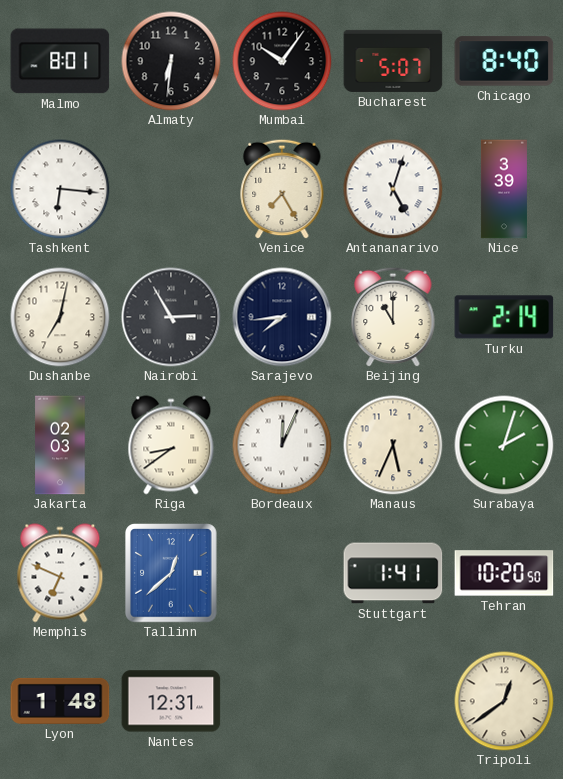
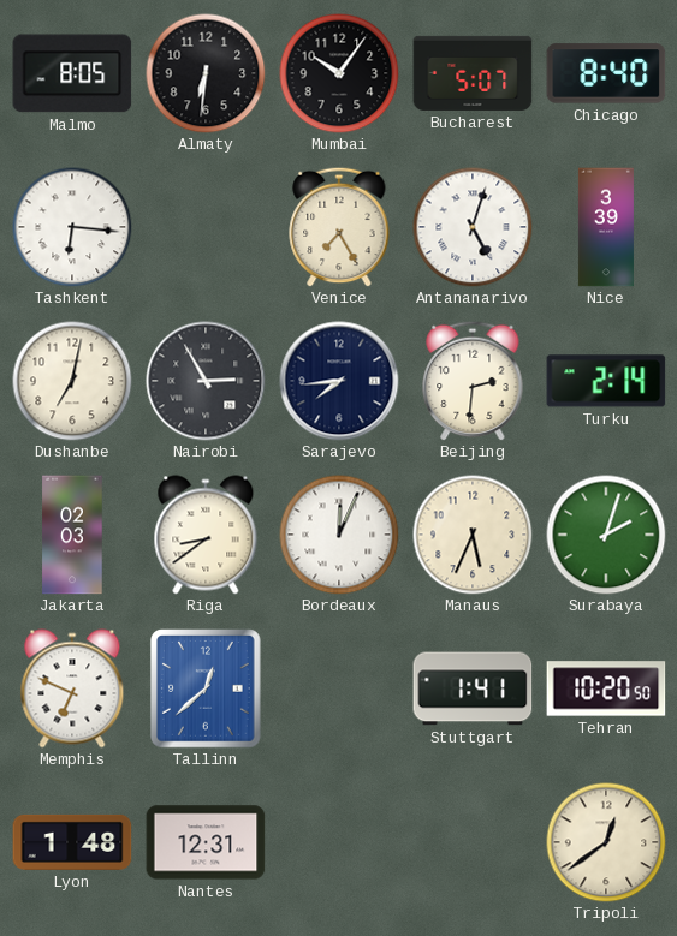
Malmo: 8:01 -> 8:05
Beijing: 11:00 -> 2:31
